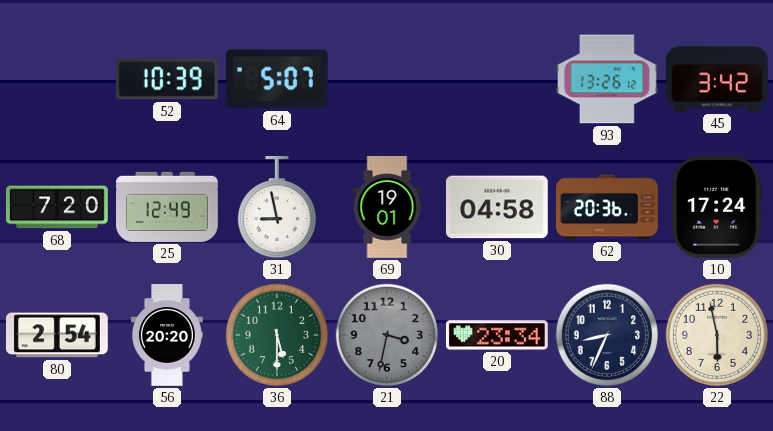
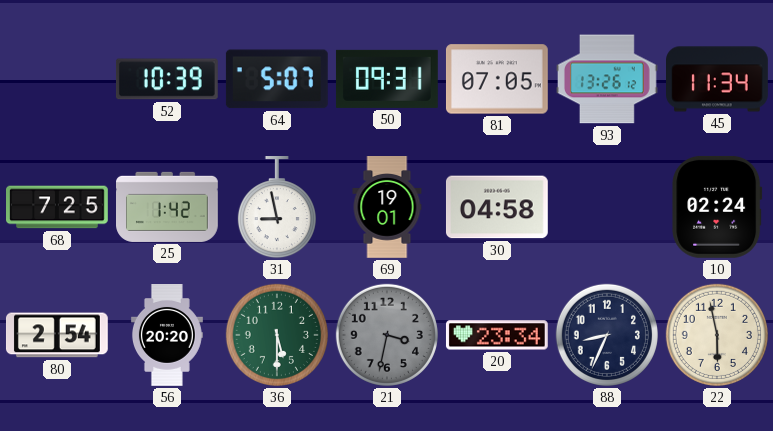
50: none -> 09:31
81: none -> 07:05
45: 3:42 -> 11:34
68: 7:20 -> 7:25
25: 12:49 -> 1:42
62: 20:36 -> none
10: 17:24 -> 02:24
